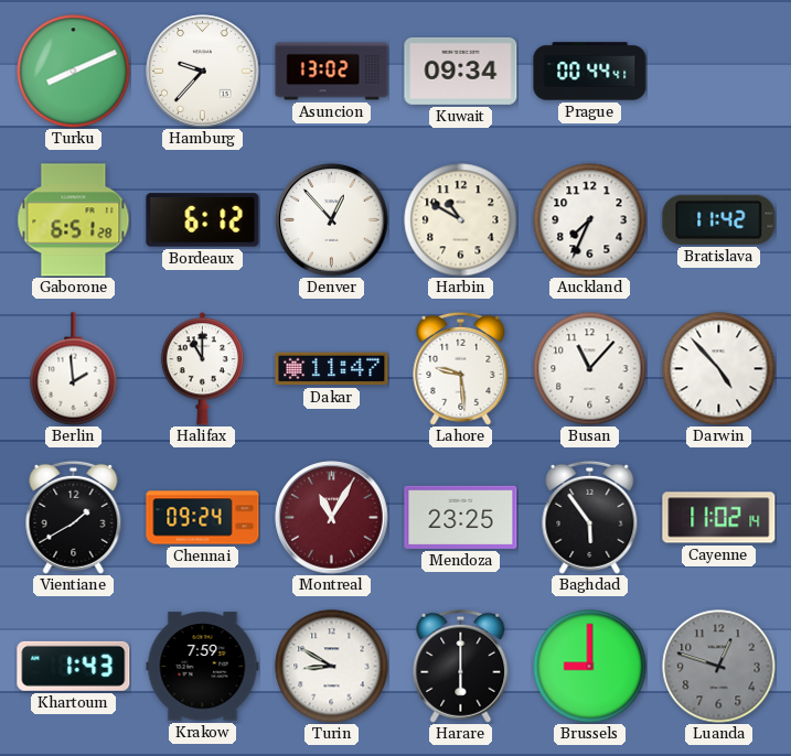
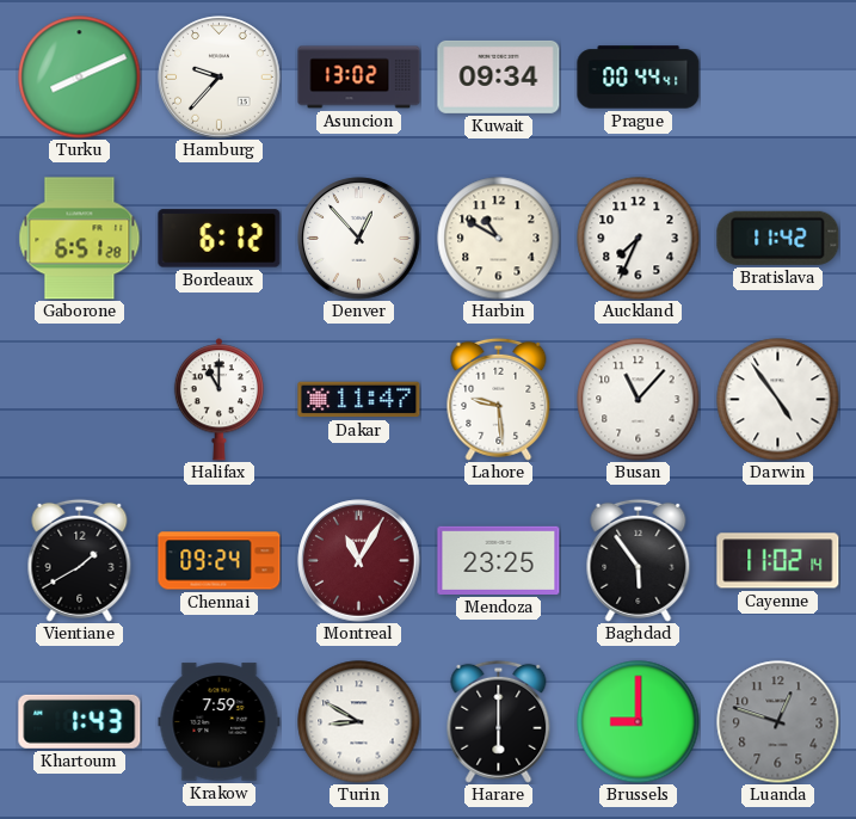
Berlin: 1:59 -> none
Darwin: 4:53 -> 4:54
